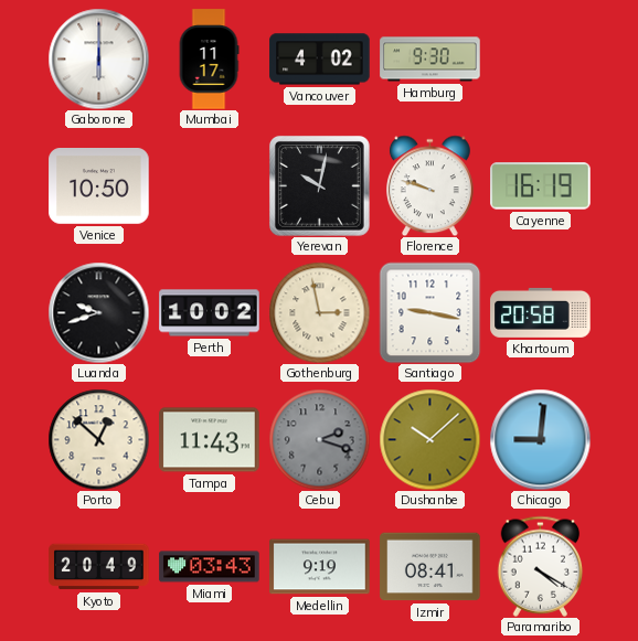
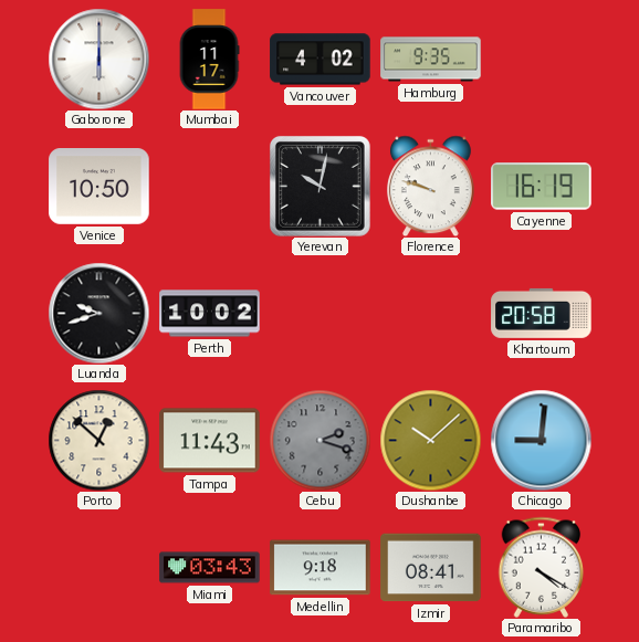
Hamburg: 9:30 -> 9:35
Gothenburg: 2:58 -> none
Santiago: 9:17 -> none
Kyoto: 20:49 -> none
Medellin: 9:19 -> 9:18
